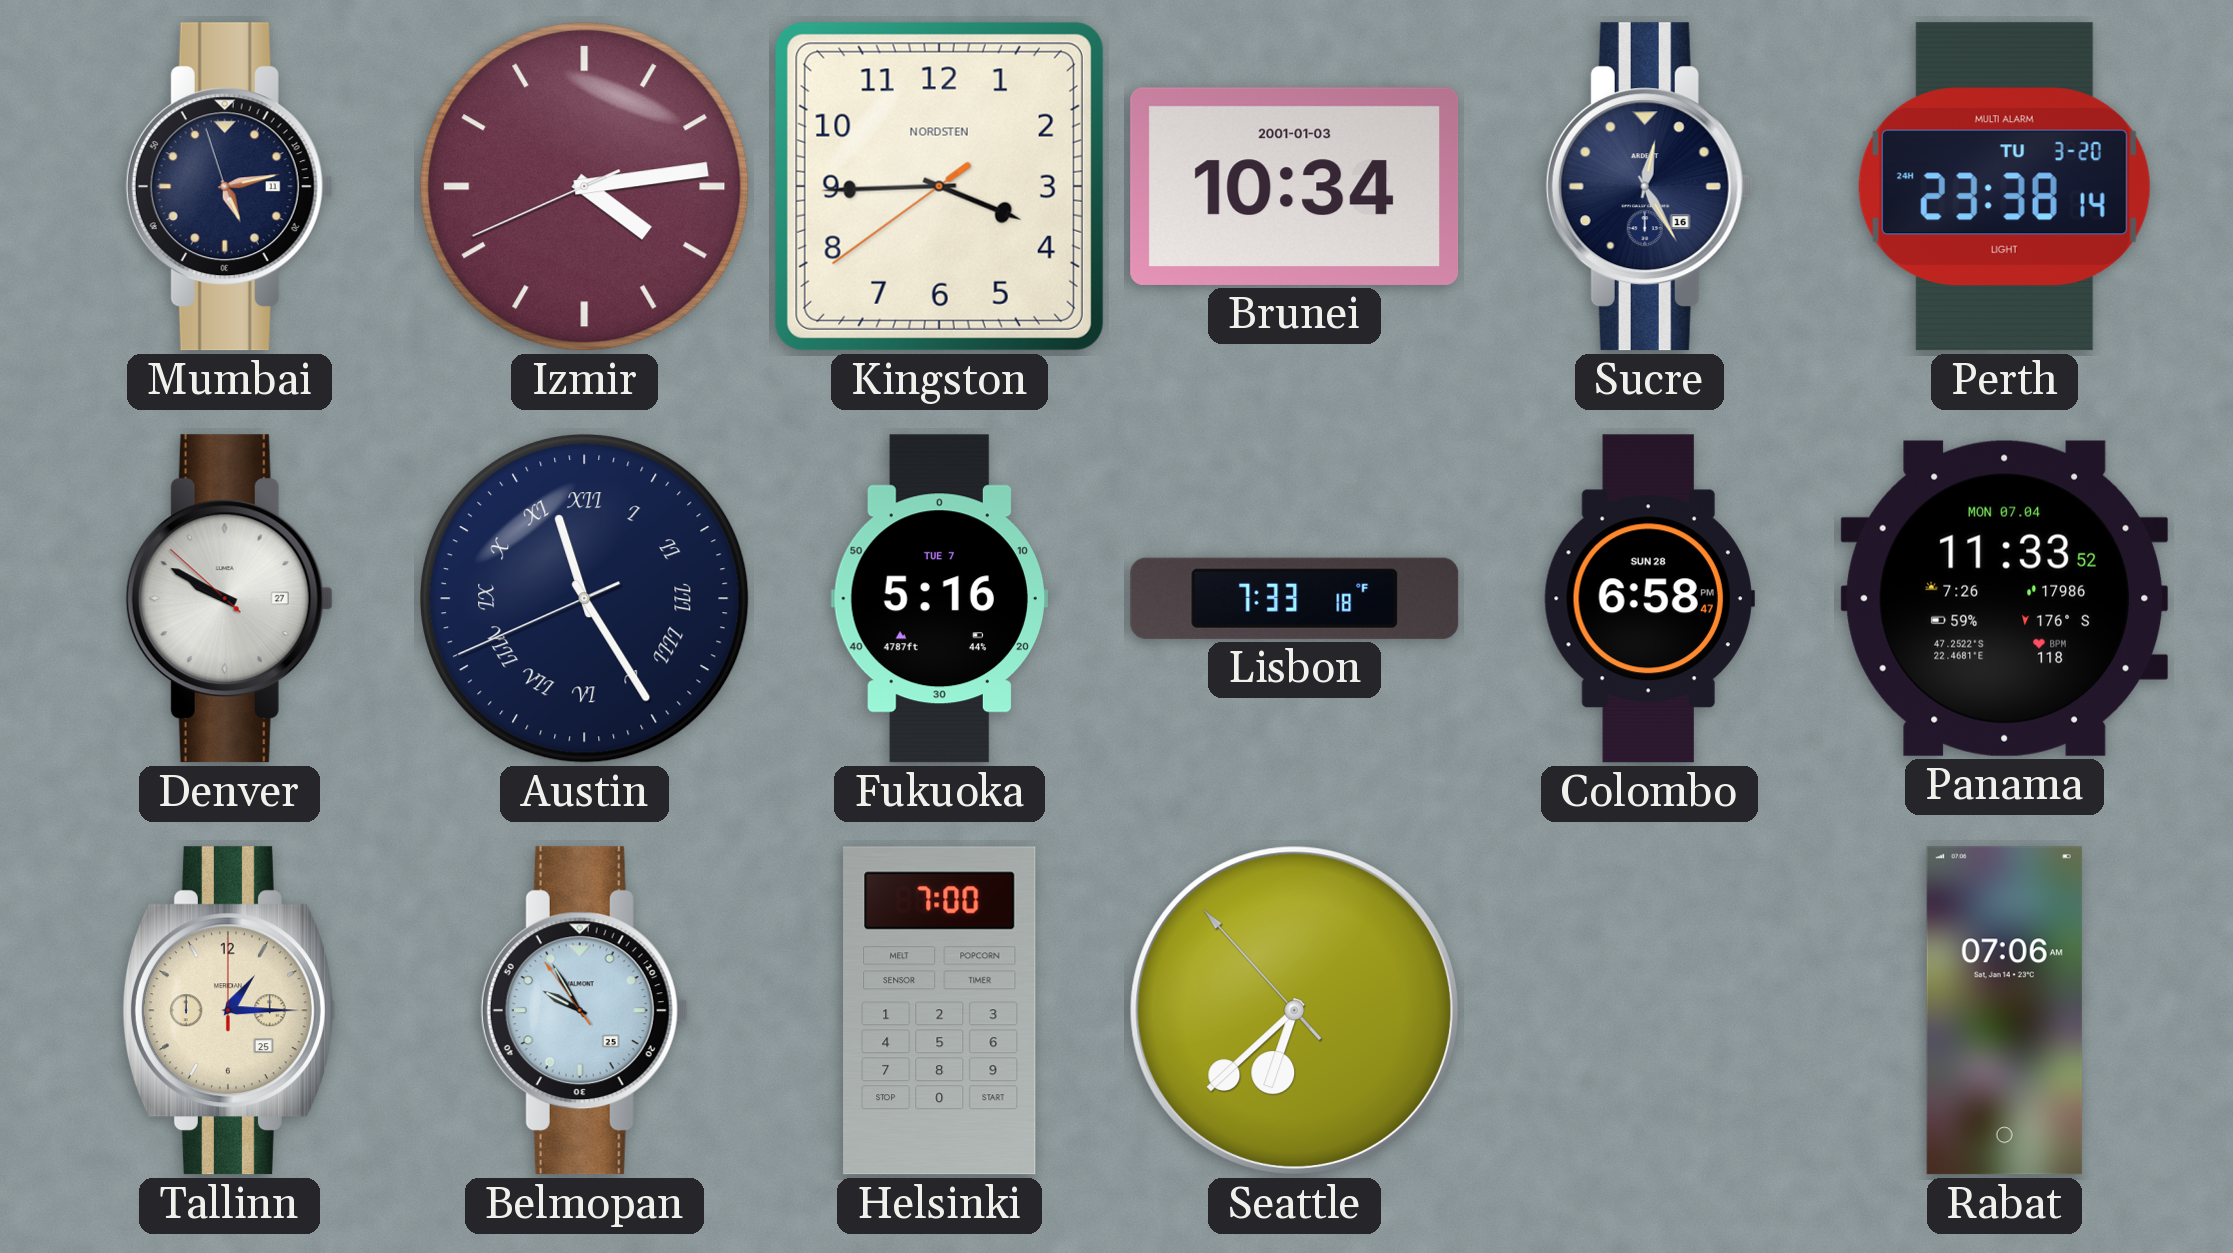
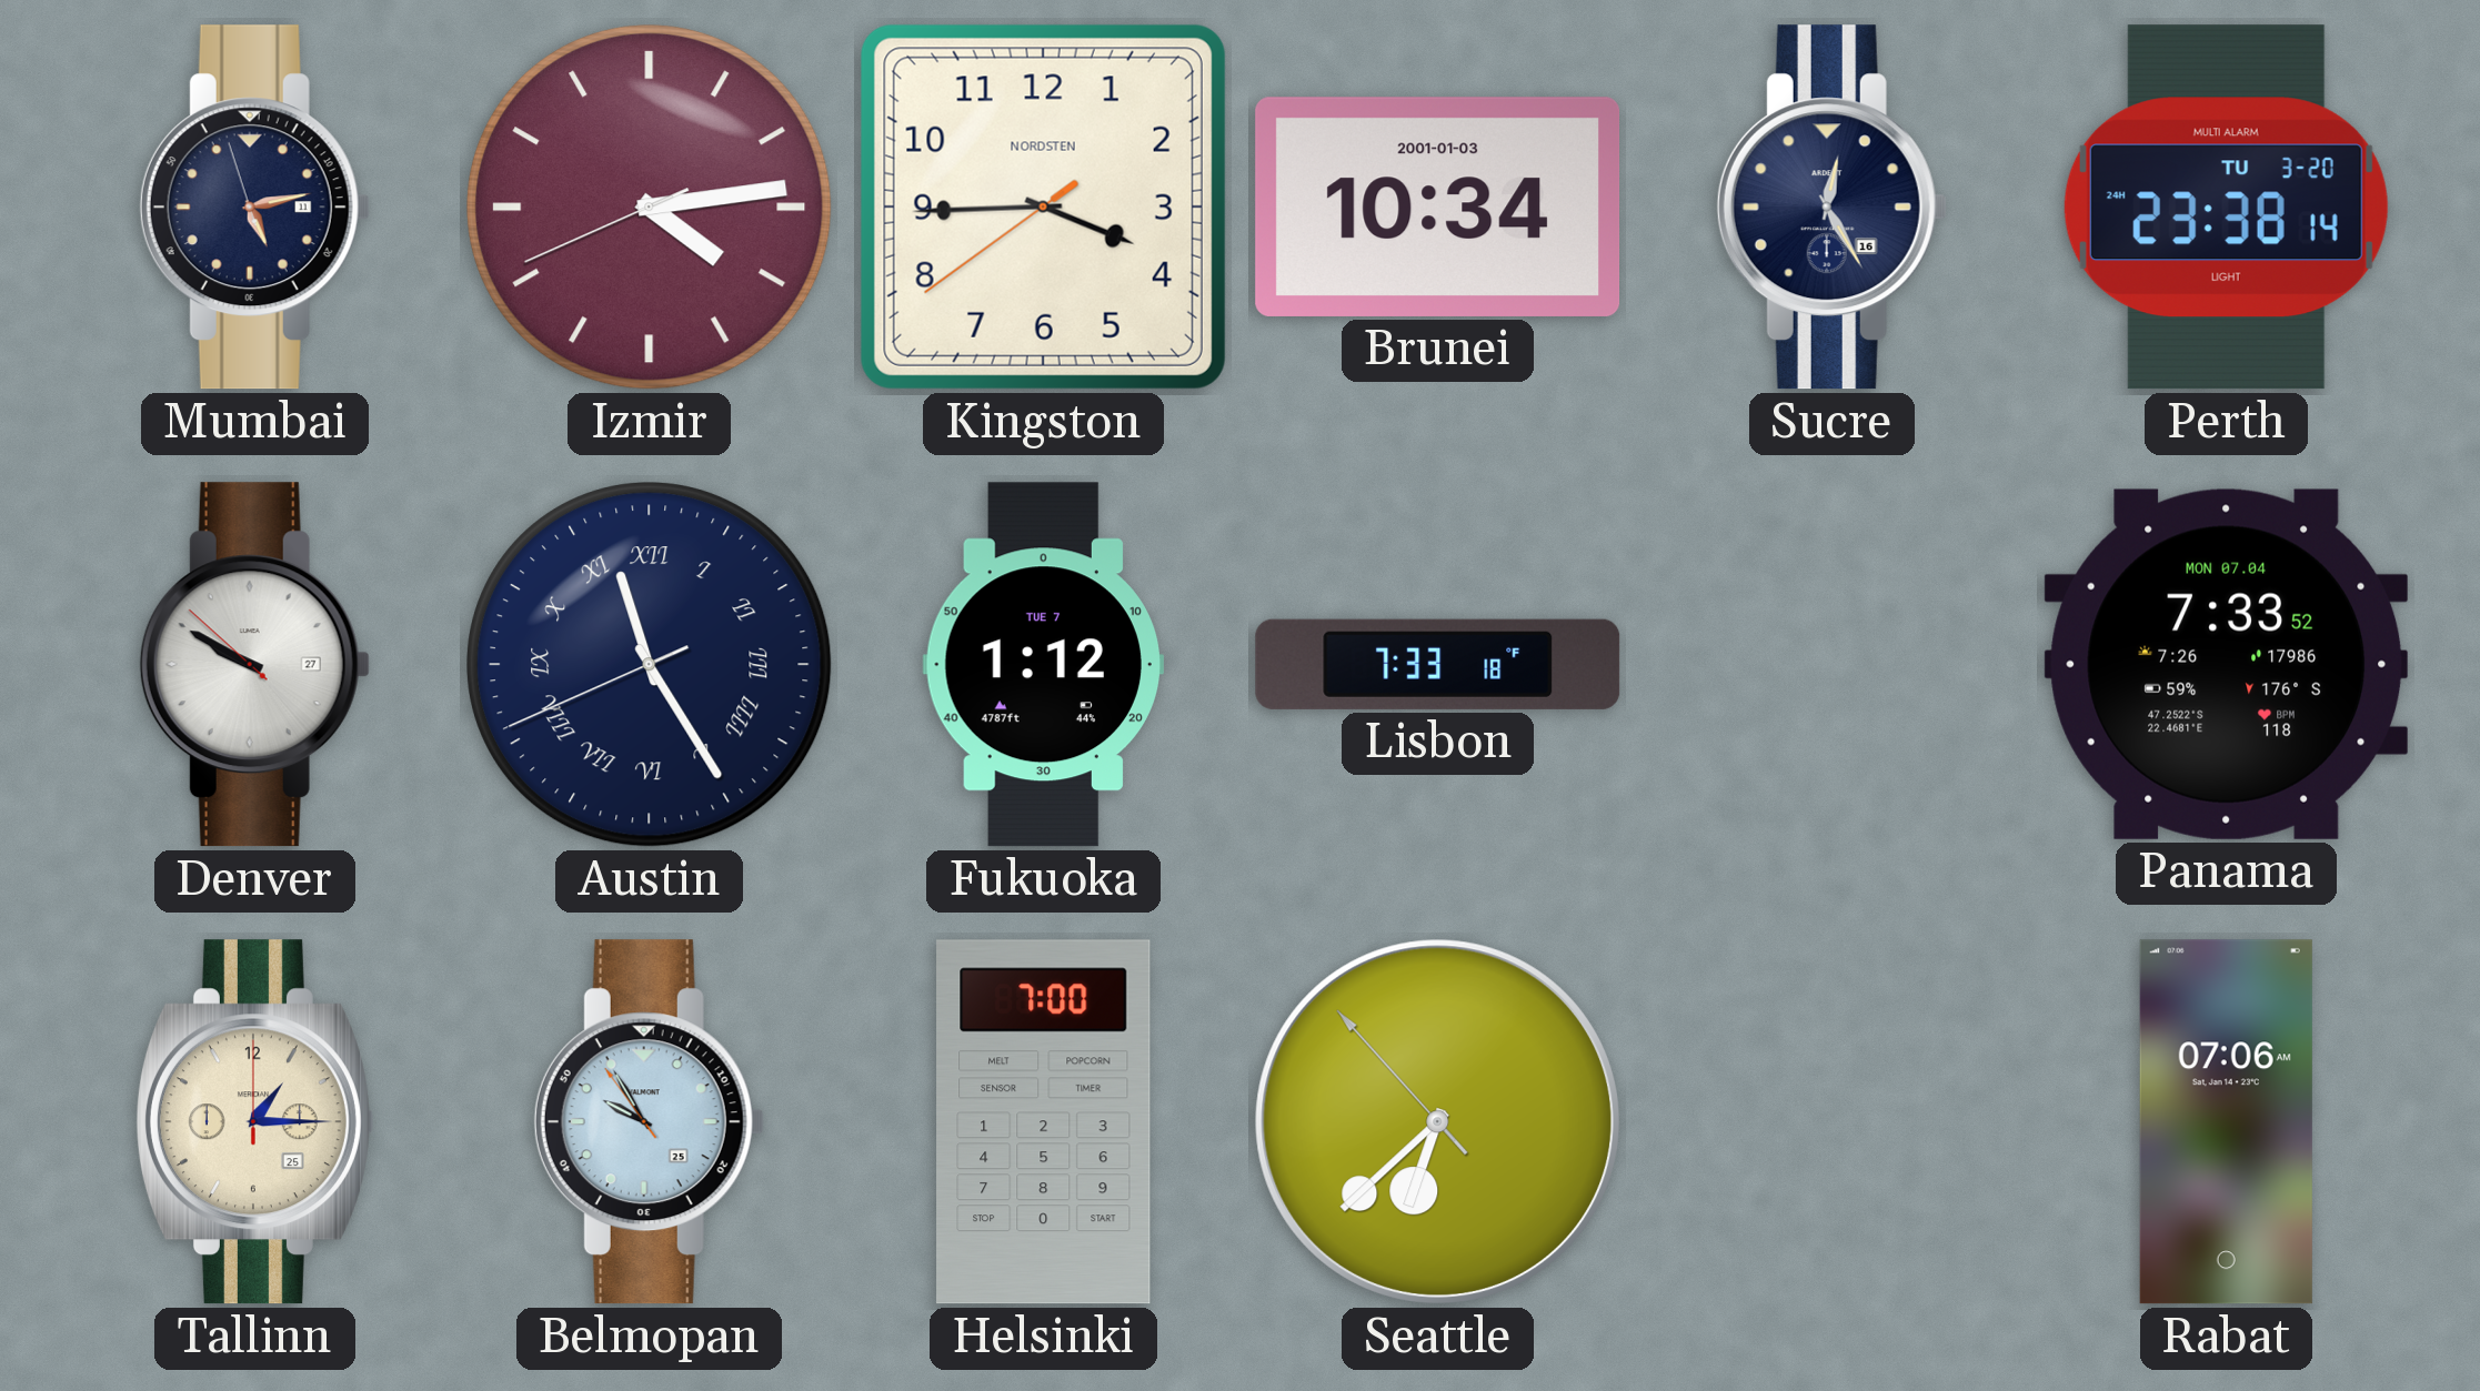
Fukuoka: 5:16 -> 1:12
Colombo: 6:58 -> none
Panama: 11:33 -> 7:33
